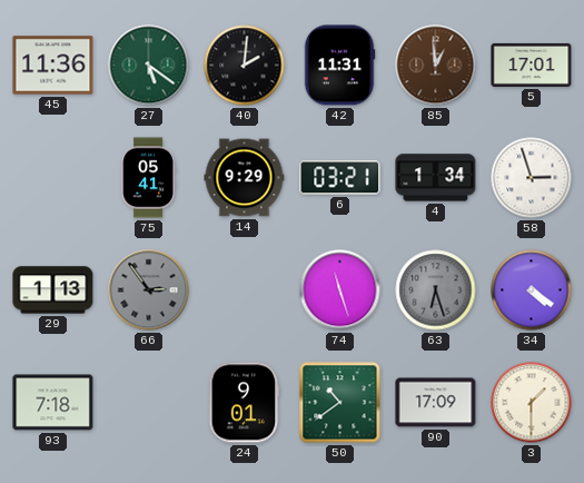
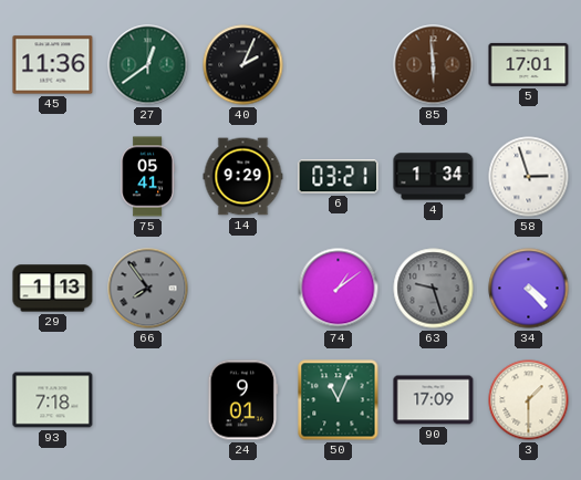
27: 5:21 -> 12:39
40: 2:01 -> 2:04
42: 11:31 -> none
85: 12:59 -> 5:59
66: 2:54 -> 7:54
74: 11:27 -> 1:09
63: 6:27 -> 9:27
34: 4:21 -> 4:23
50: 10:39 -> 11:04
